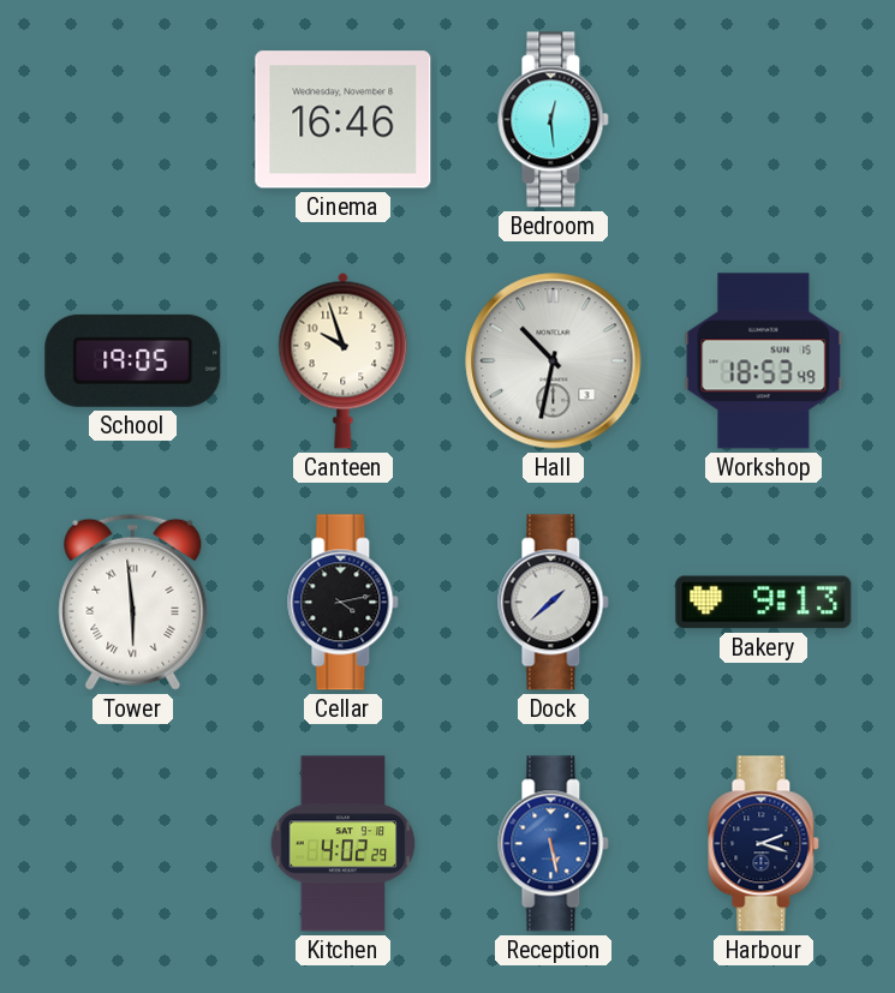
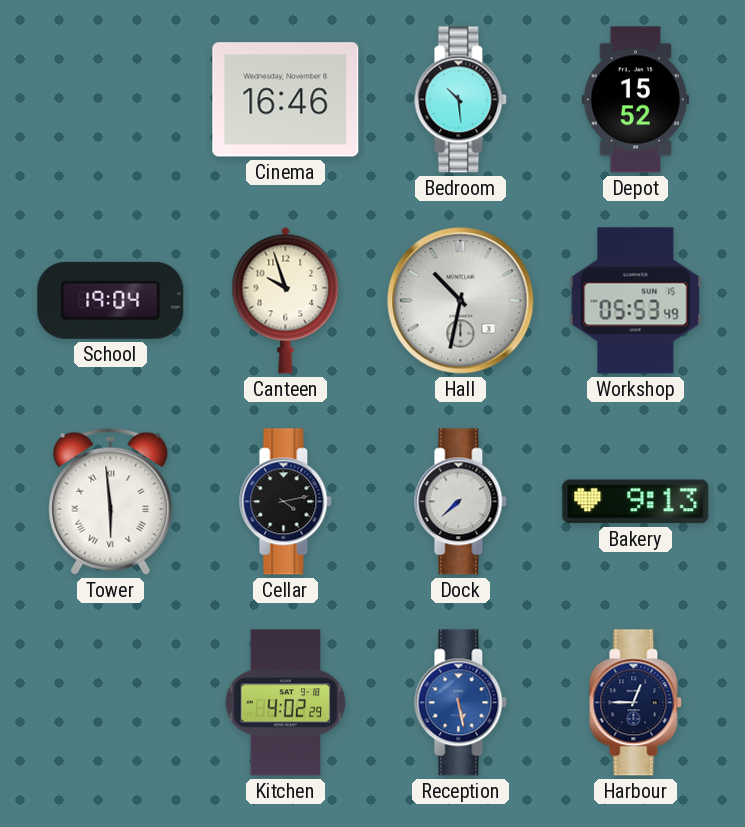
Bedroom: 12:29 -> 10:29
Depot: none -> 15:52
School: 19:05 -> 19:04
Workshop: 18:53 -> 05:53
Dock: 1:38 -> 7:38
Harbour: 2:18 -> 12:45
